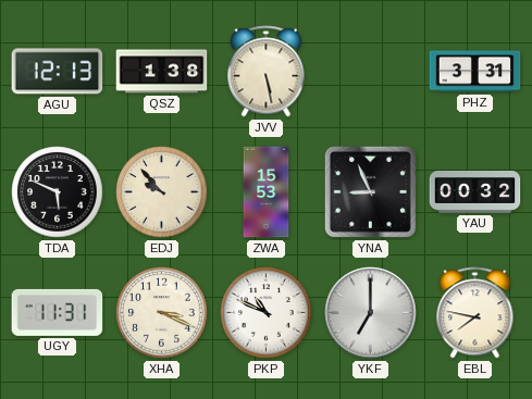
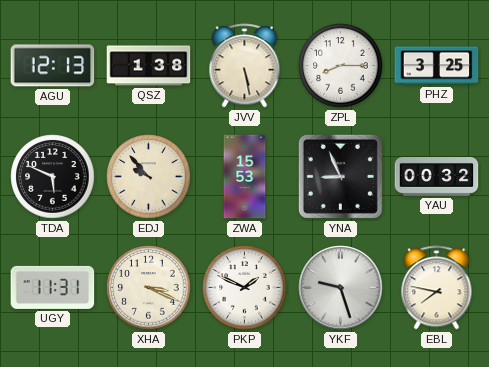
ZPL: none -> 8:15
PHZ: 3:31 -> 3:25
PKP: 10:49 -> 1:49
YKF: 7:00 -> 9:27
